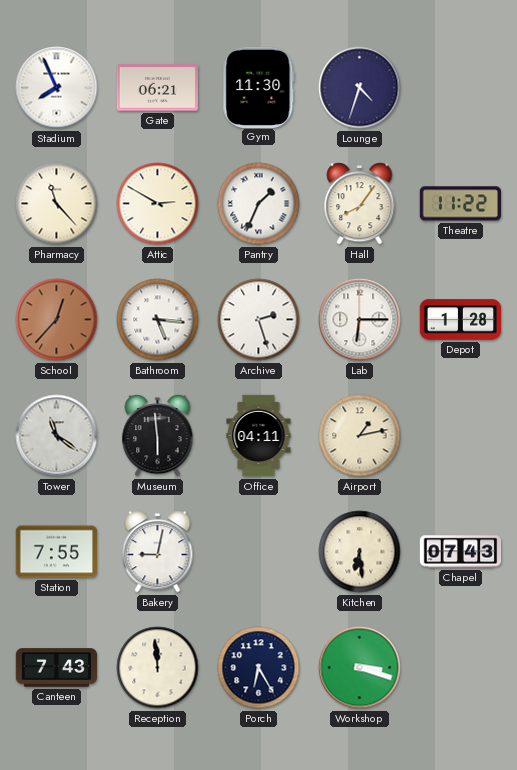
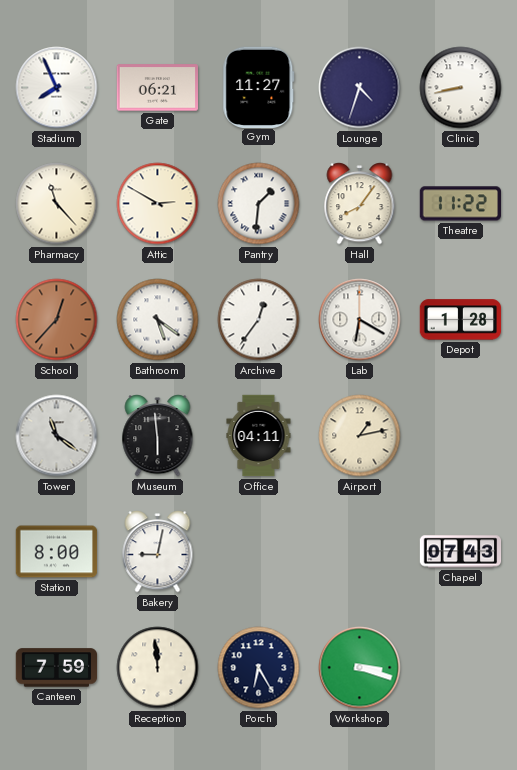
Gym: 11:30 -> 11:27
Clinic: none -> 8:43
Pantry: 1:34 -> 1:31
Bathroom: 5:16 -> 5:21
Archive: 2:27 -> 12:36
Lab: 6:15 -> 6:20
Station: 7:55 -> 8:00
Kitchen: 6:29 -> none
Canteen: 7:43 -> 7:59
